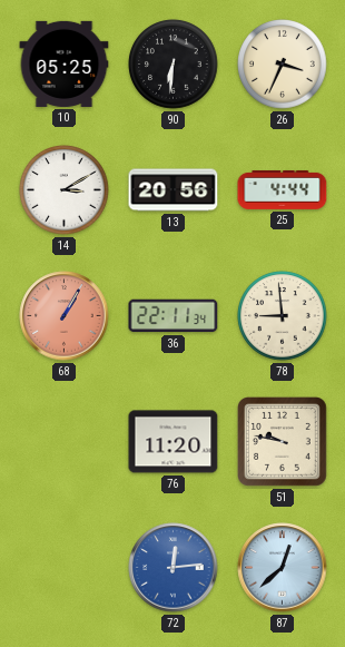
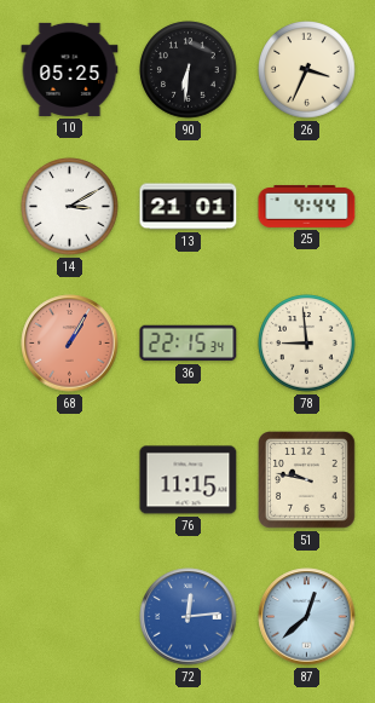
13: 20:56 -> 21:01
36: 22:11 -> 22:15
76: 11:20 -> 11:15
